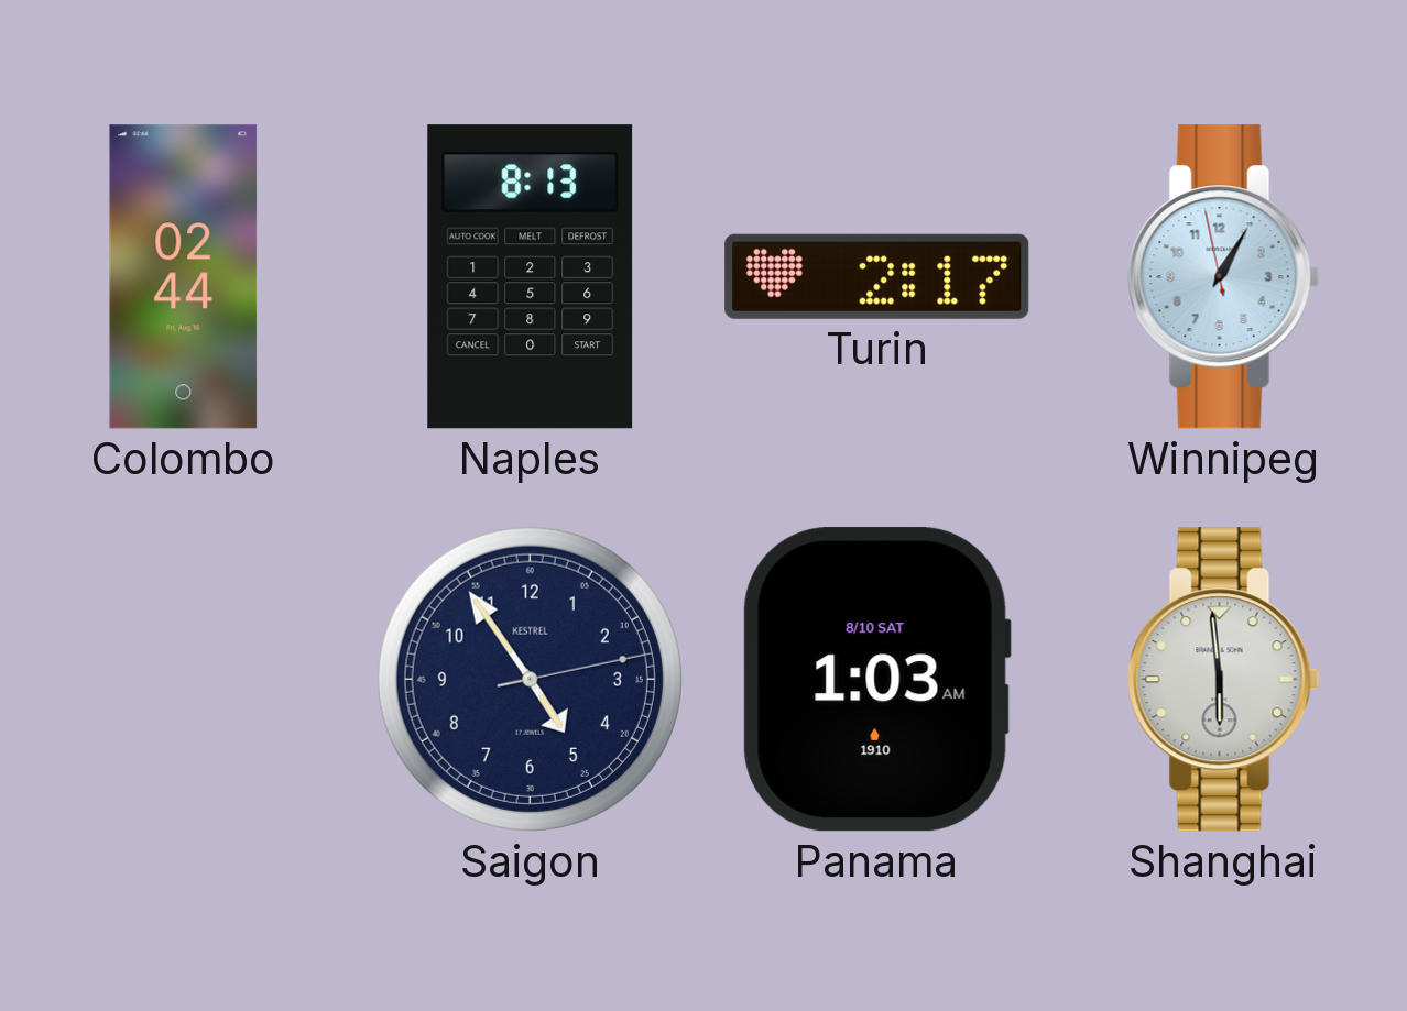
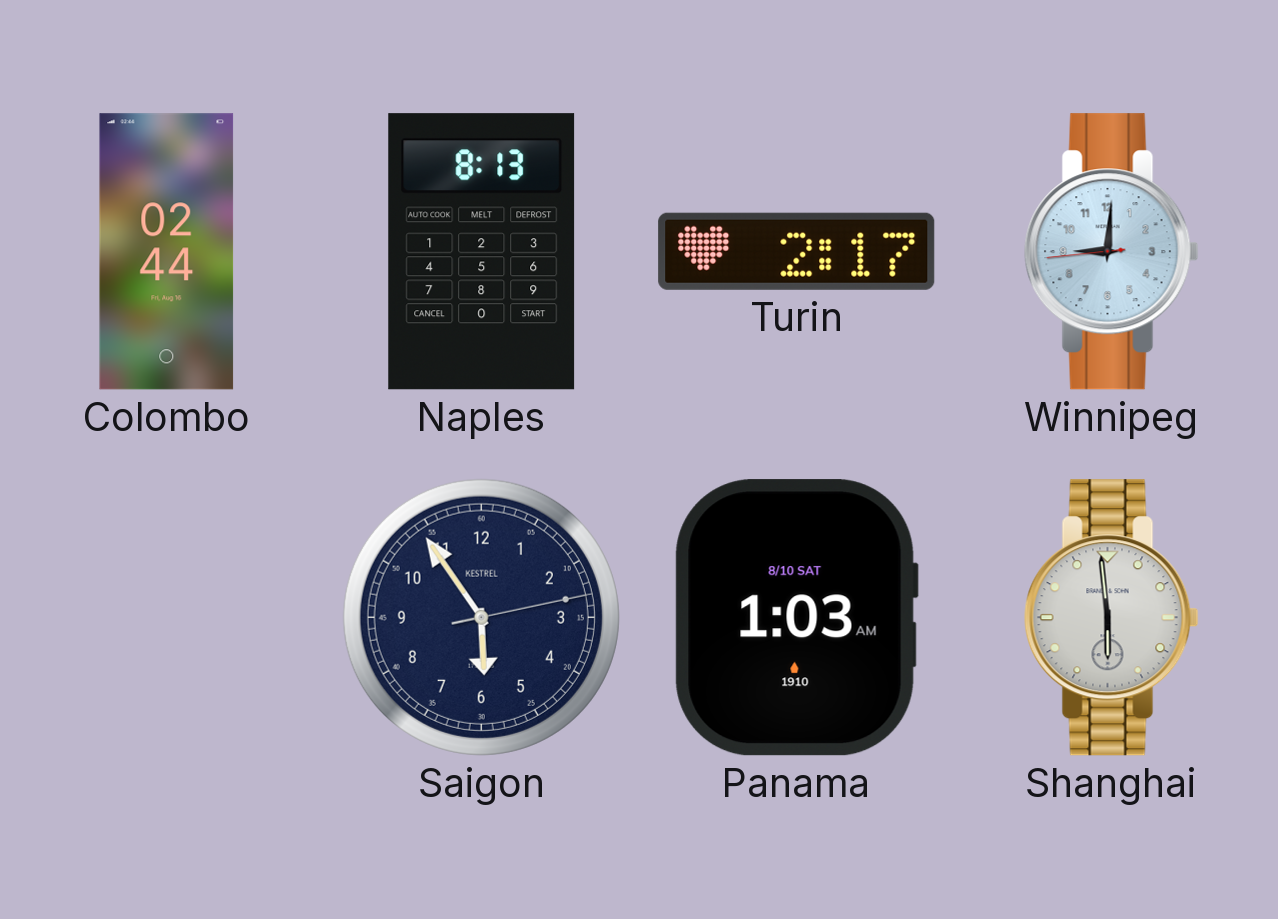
Winnipeg: 1:04 -> 9:00
Saigon: 4:54 -> 5:54
